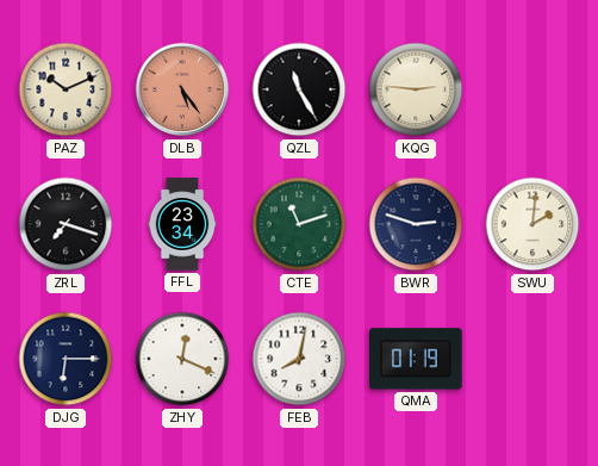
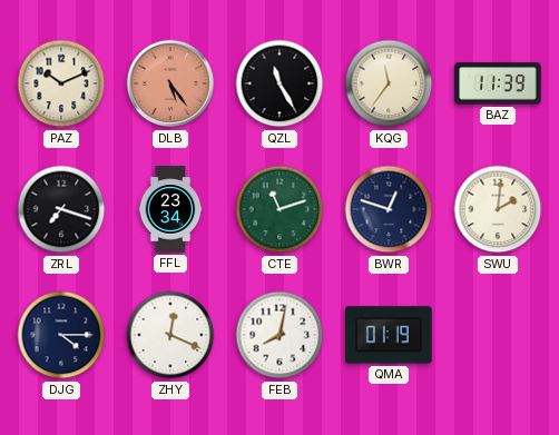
KQG: 2:46 -> 11:36
BAZ: none -> 11:39
BWR: 2:48 -> 12:48
DJG: 6:15 -> 4:15
